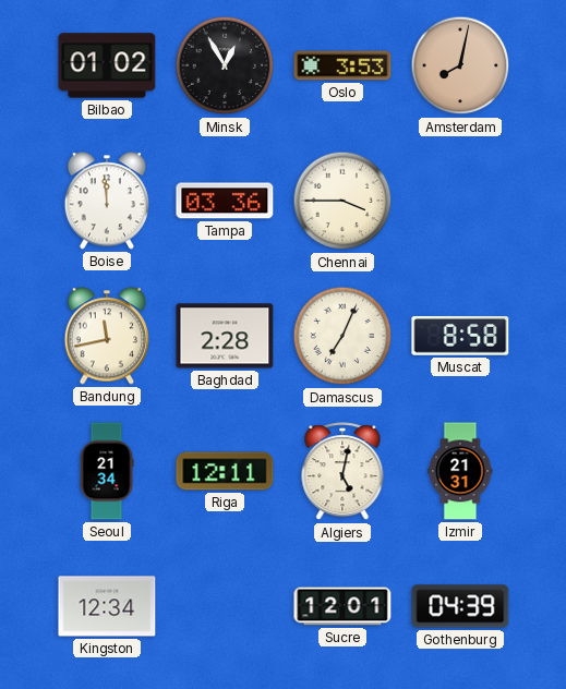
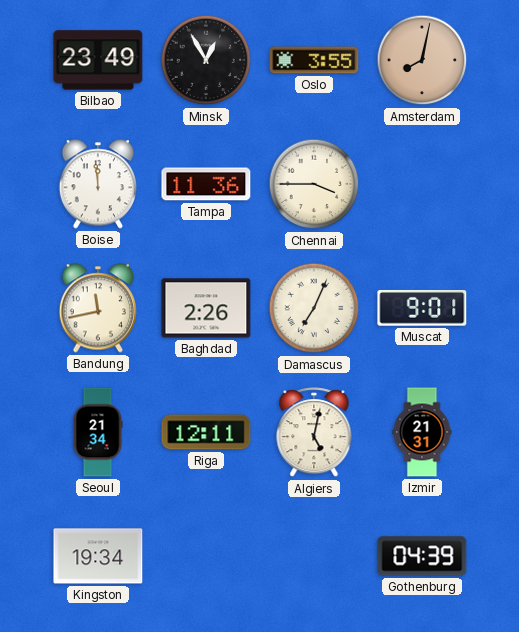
Bilbao: 01:02 -> 23:49
Oslo: 3:53 -> 3:55
Tampa: 03:36 -> 11:36
Baghdad: 2:28 -> 2:26
Muscat: 8:58 -> 9:01
Kingston: 12:34 -> 19:34
Sucre: 12:01 -> none
